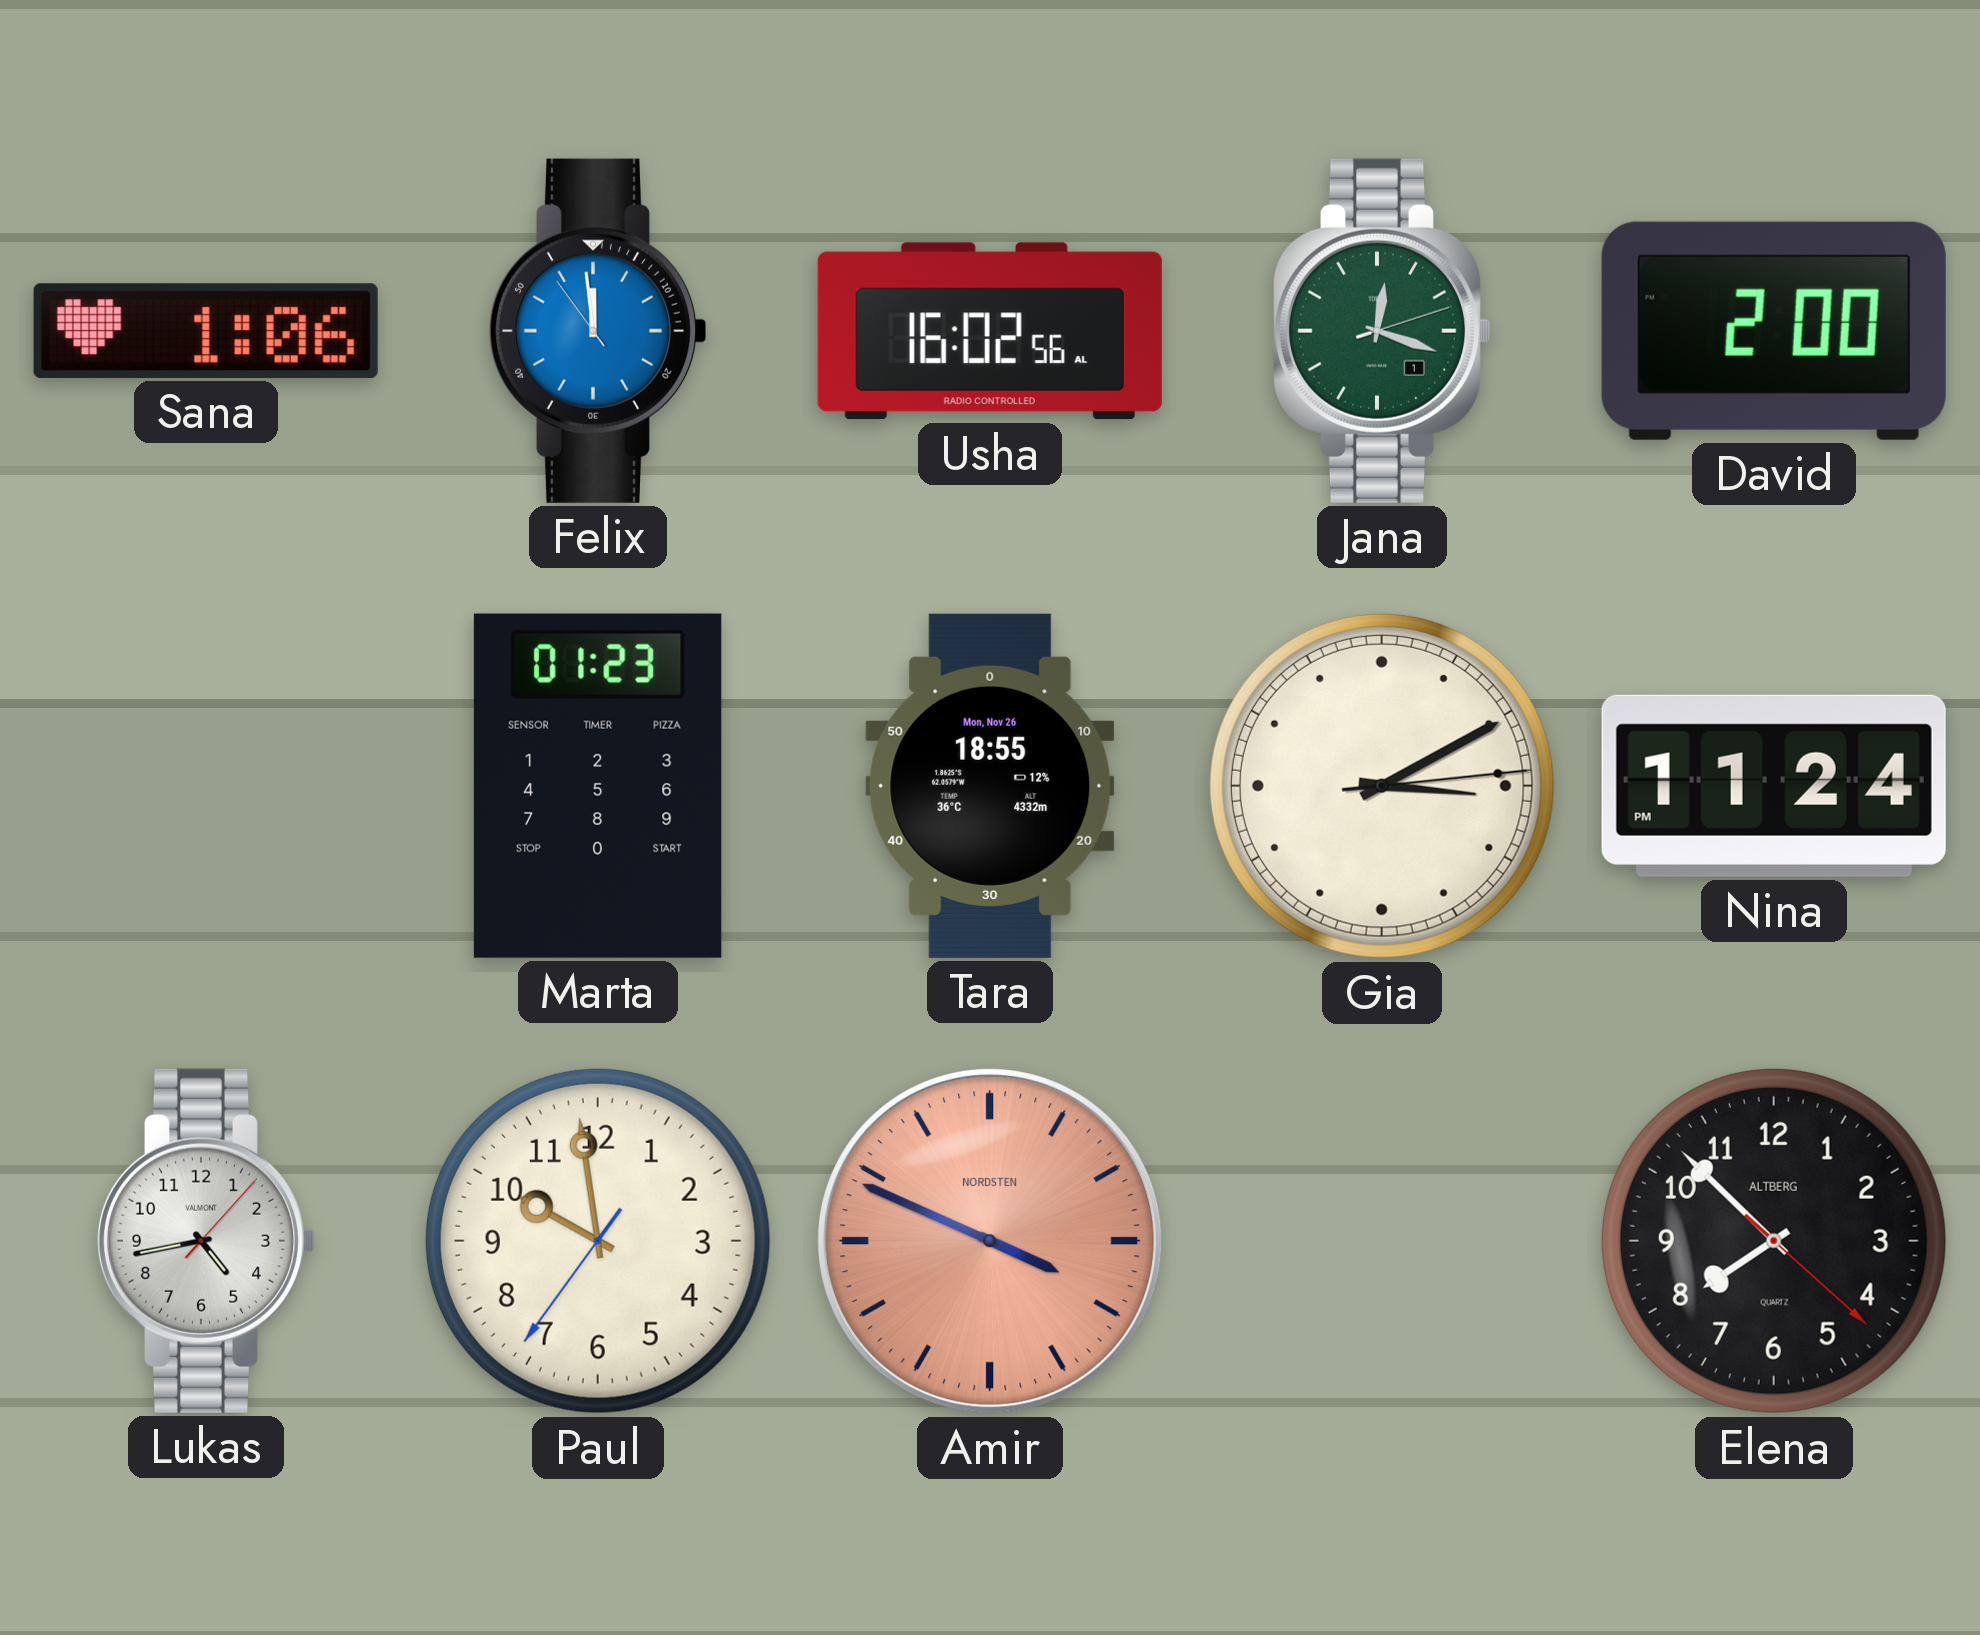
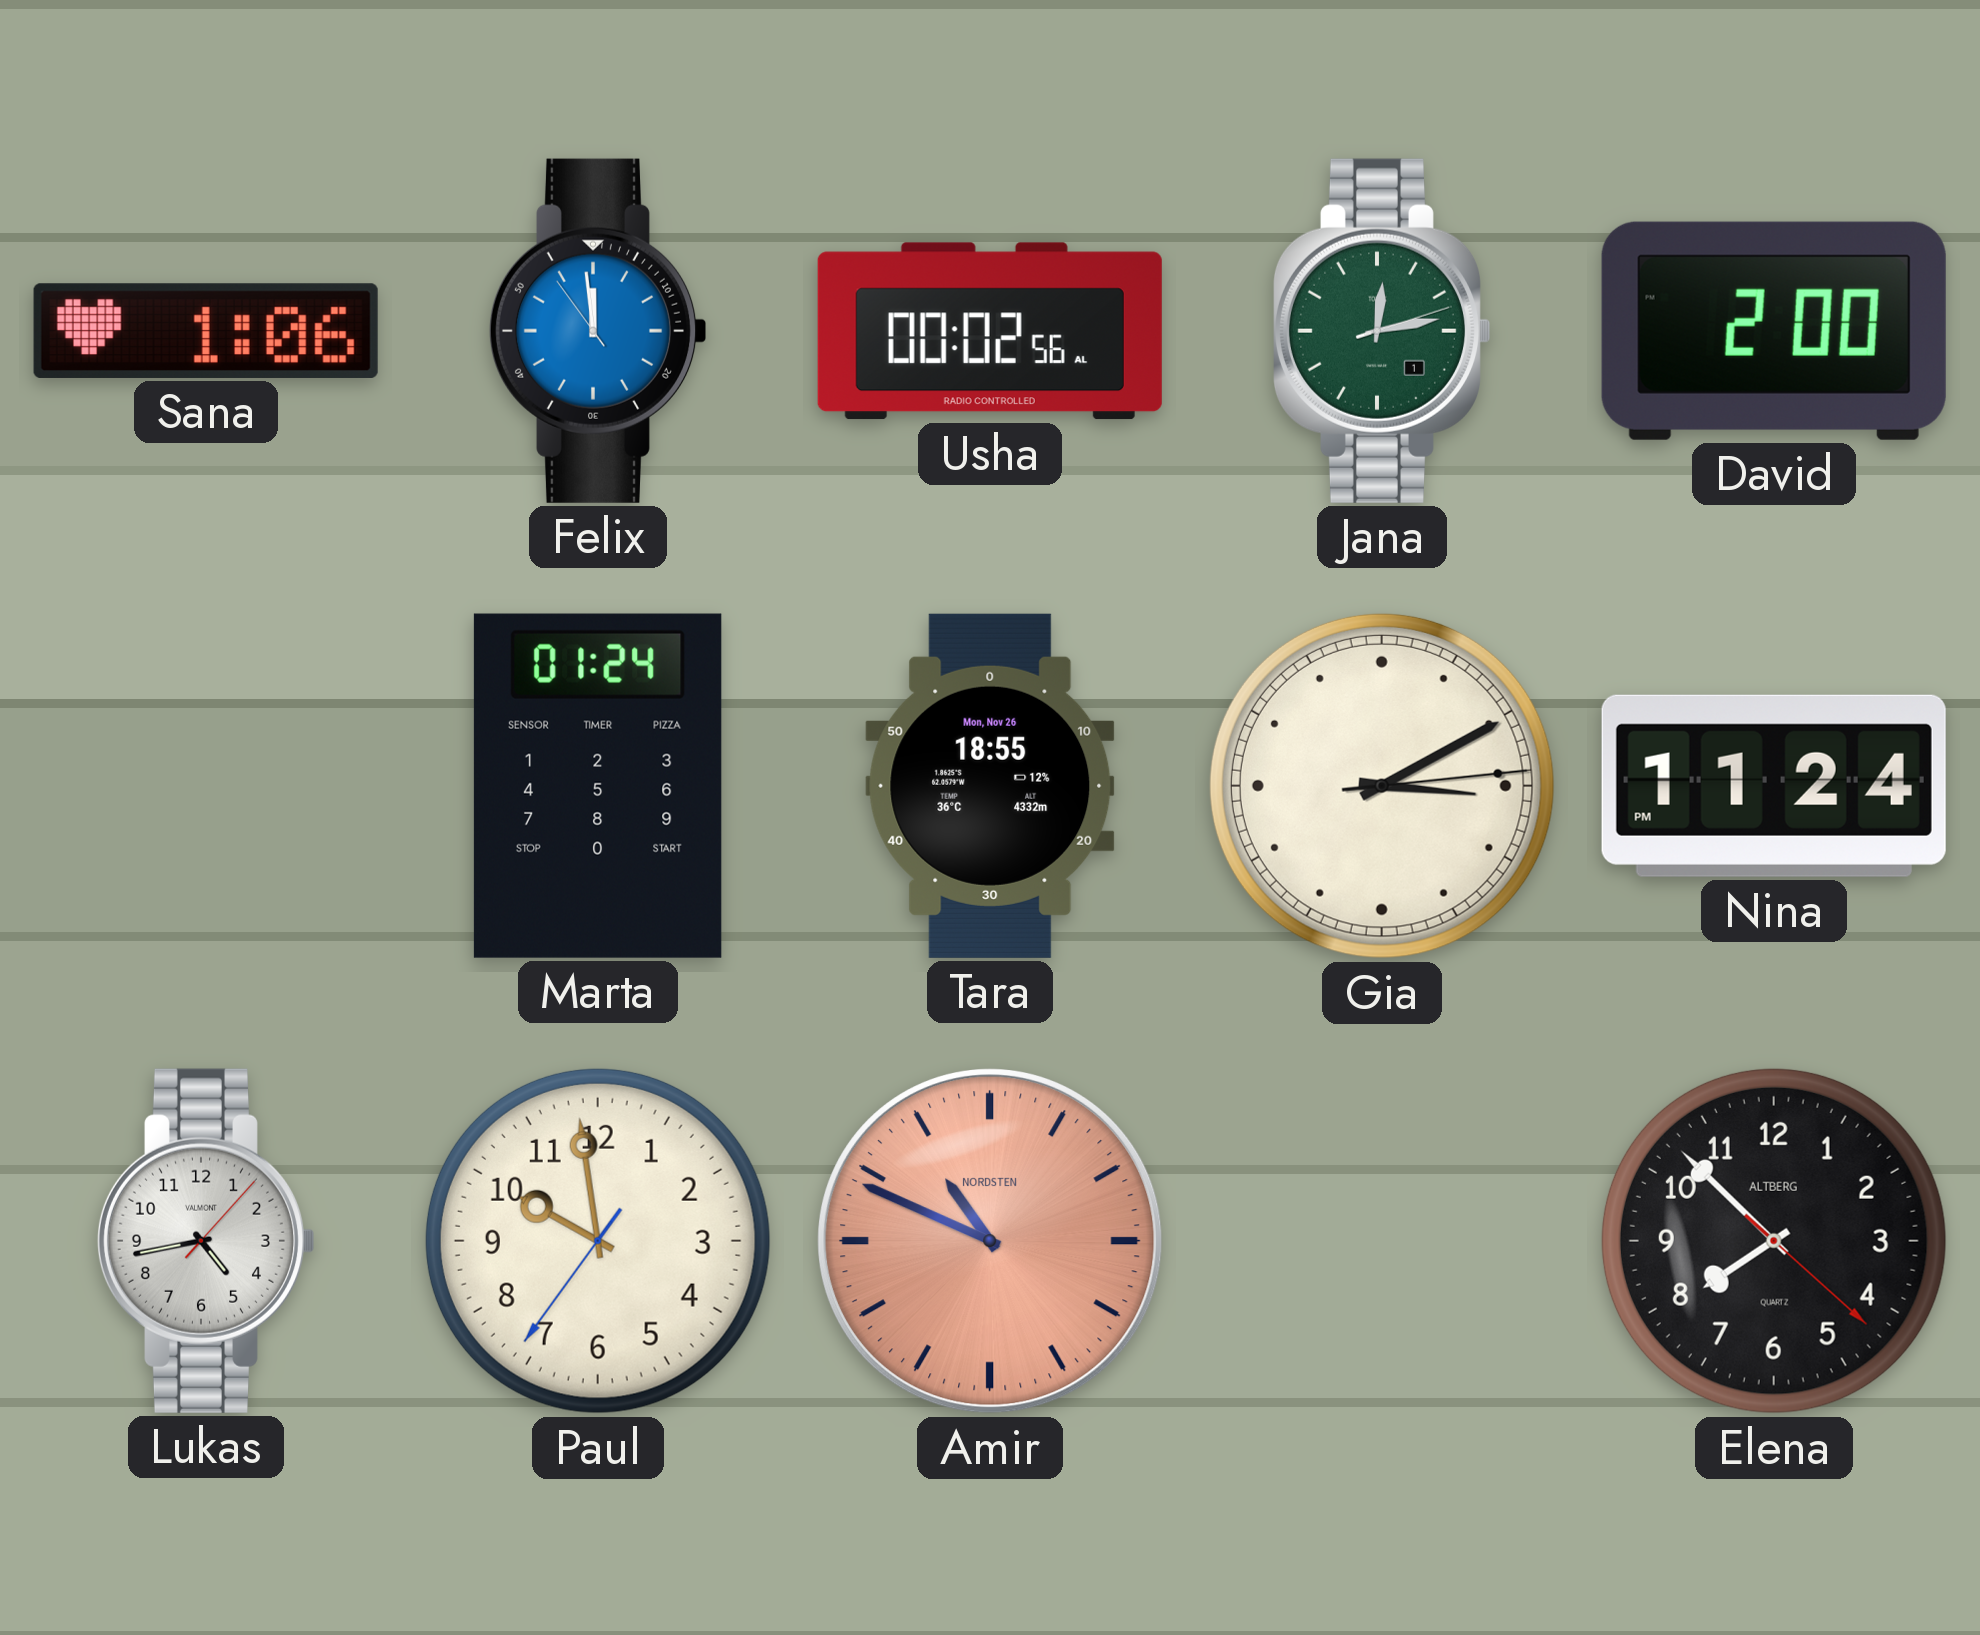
Usha: 16:02 -> 00:02
Jana: 12:18 -> 12:13
Marta: 01:23 -> 01:24
Amir: 3:49 -> 10:49
